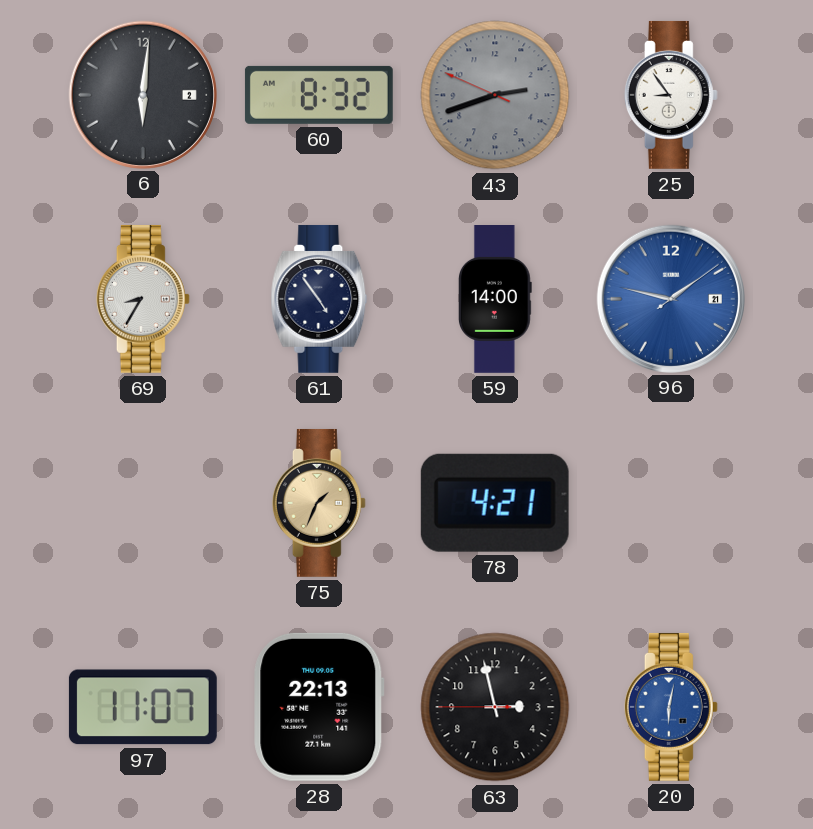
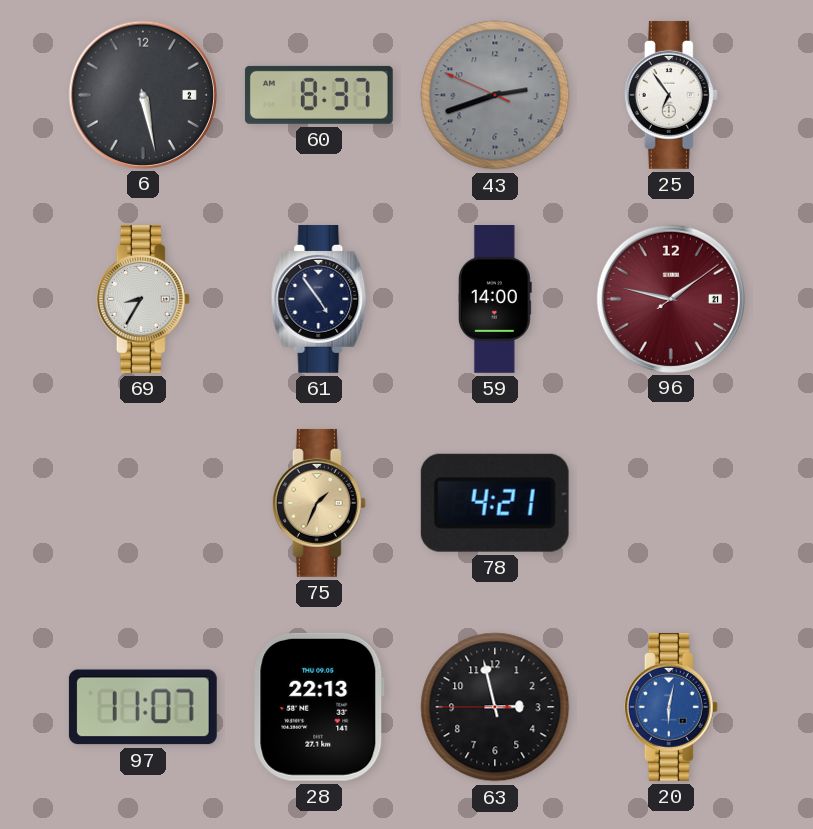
6: 6:01 -> 5:28
60: 8:32 -> 8:37
25: 8:54 -> 6:54
96 dial: blue -> burgundy
